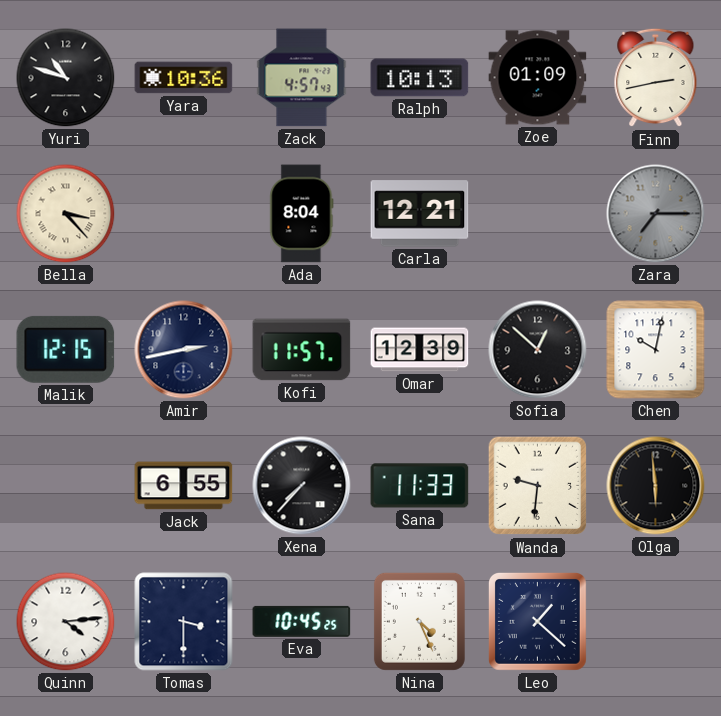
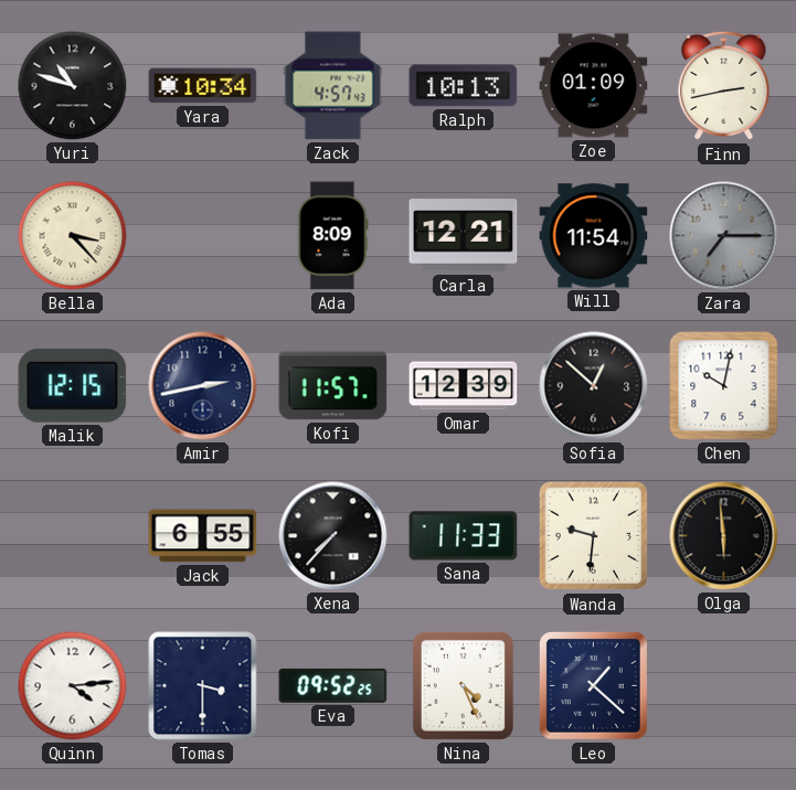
Yara: 10:36 -> 10:34
Ada: 8:04 -> 8:09
Will: none -> 11:54
Eva: 10:45 -> 09:52
